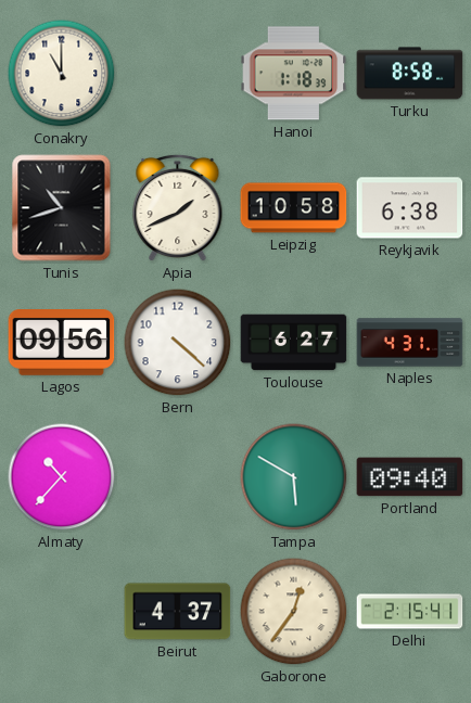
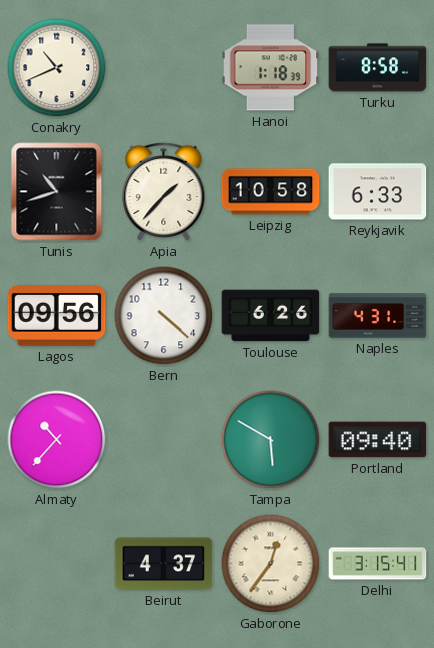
Conakry: 11:00 -> 10:41
Apia: 1:41 -> 1:37
Reykjavik: 6:38 -> 6:33
Toulouse: 6:27 -> 6:26
Delhi: 2:15 -> 3:15
